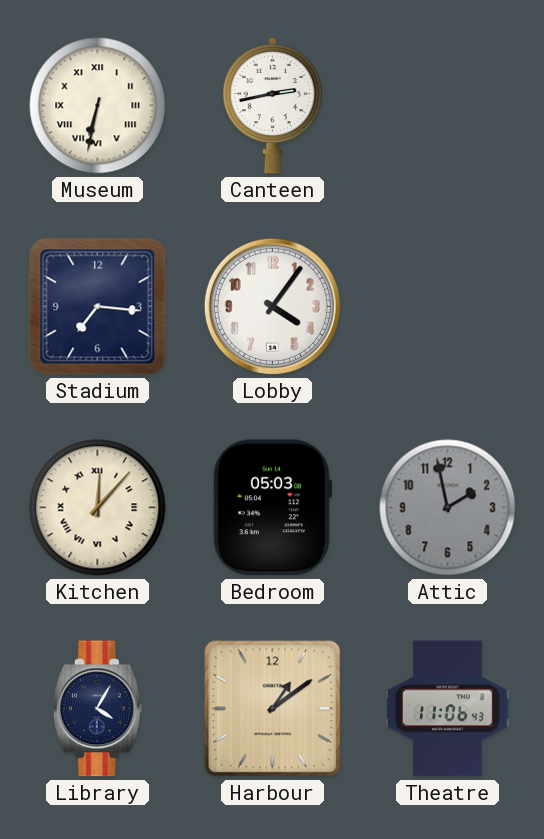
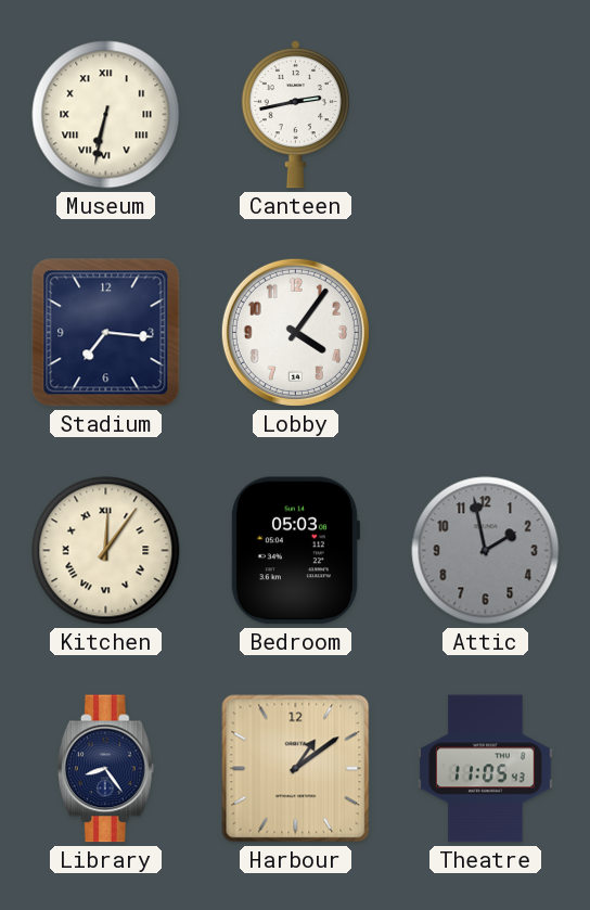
Kitchen: 12:07 -> 12:06
Library: 4:05 -> 8:24
Theatre: 11:06 -> 11:05
